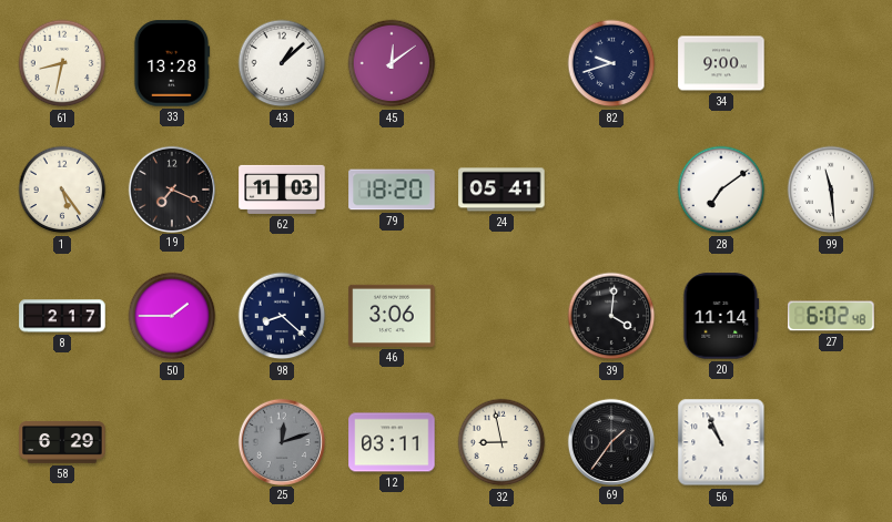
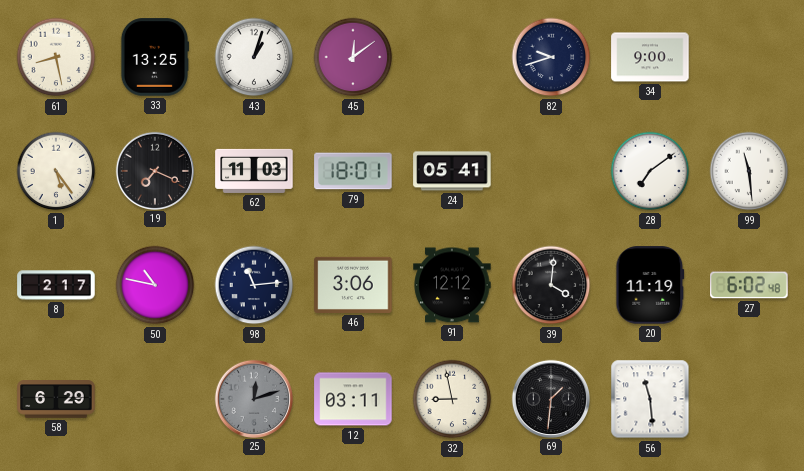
61: 8:32 -> 8:28
33: 13:28 -> 13:25
43: 1:08 -> 1:03
79: 18:20 -> 18:01
50: 1:45 -> 10:47
98: 8:22 -> 11:14
91: none -> 12:12
20: 11:14 -> 11:19
69: 1:36 -> 1:31
56: 10:56 -> 11:29
